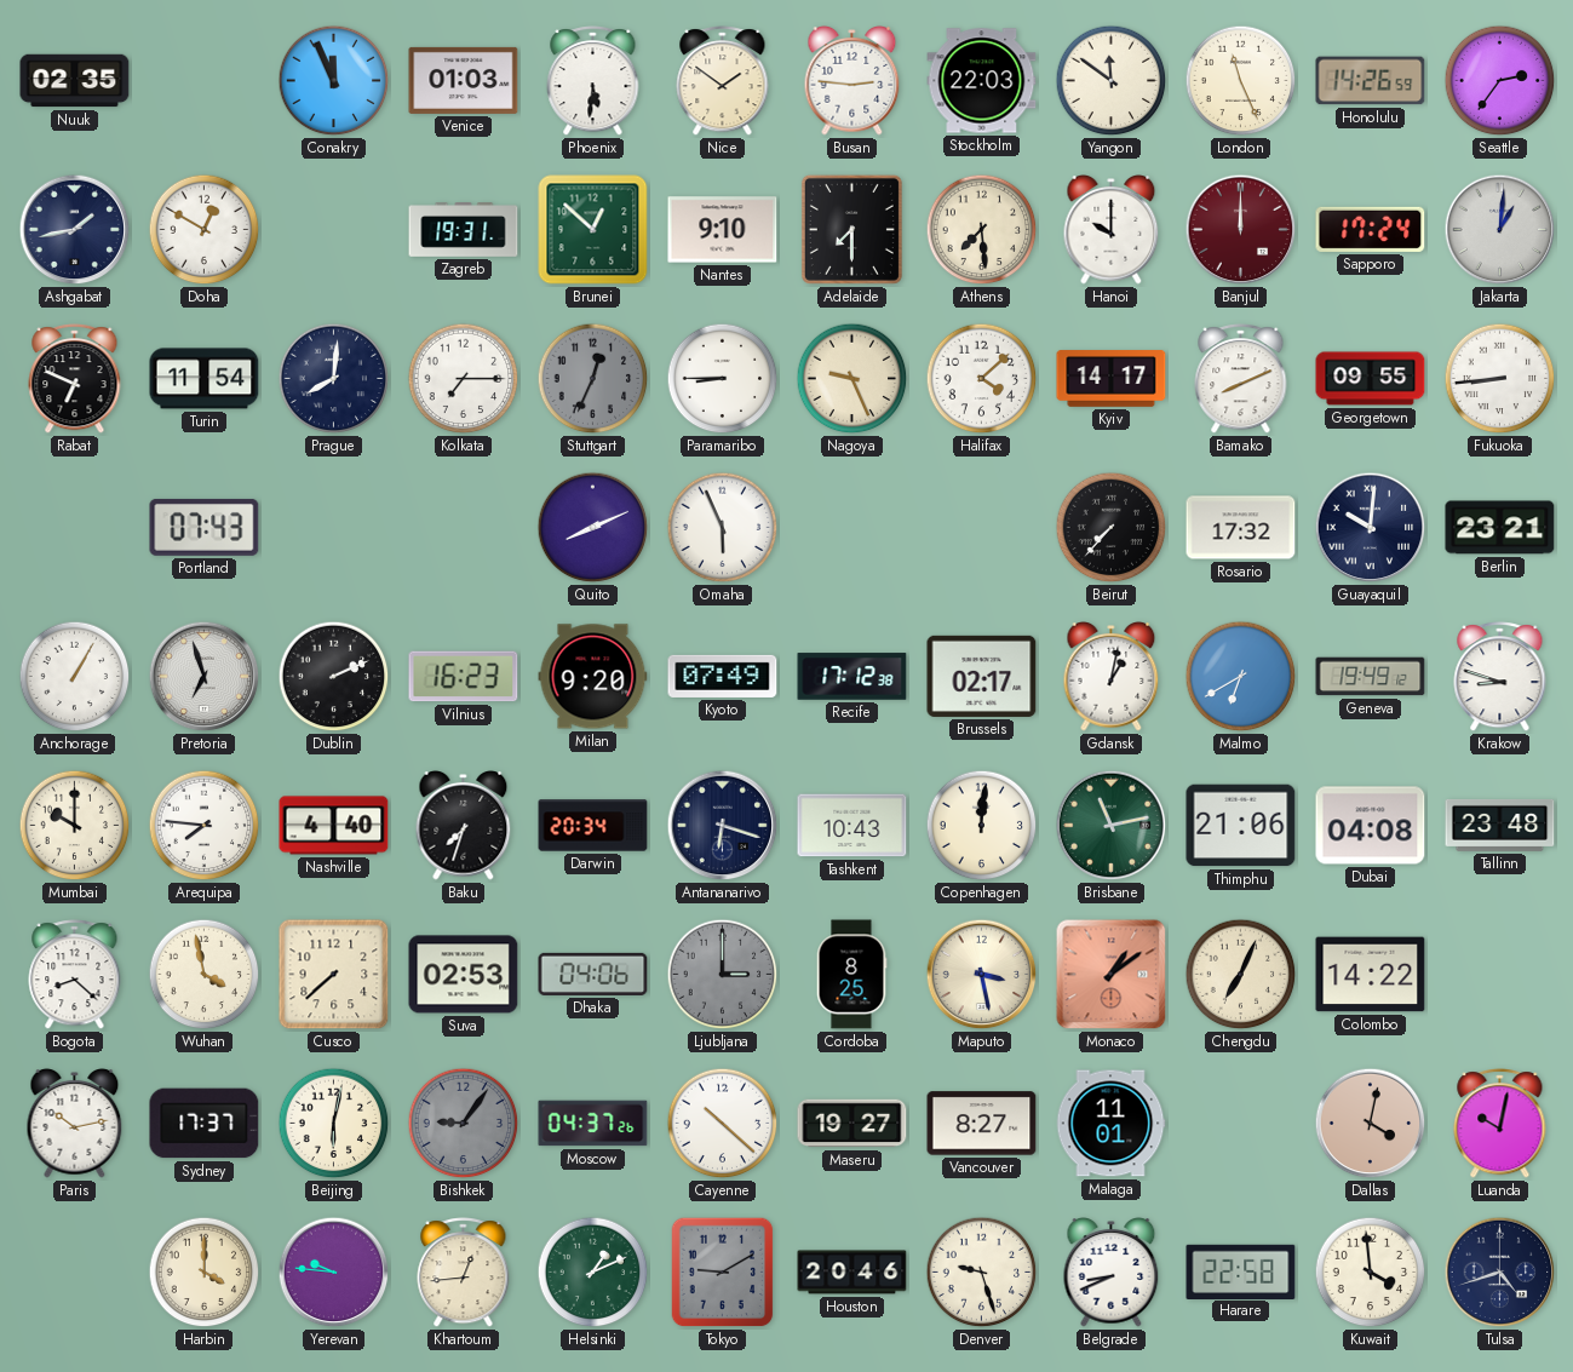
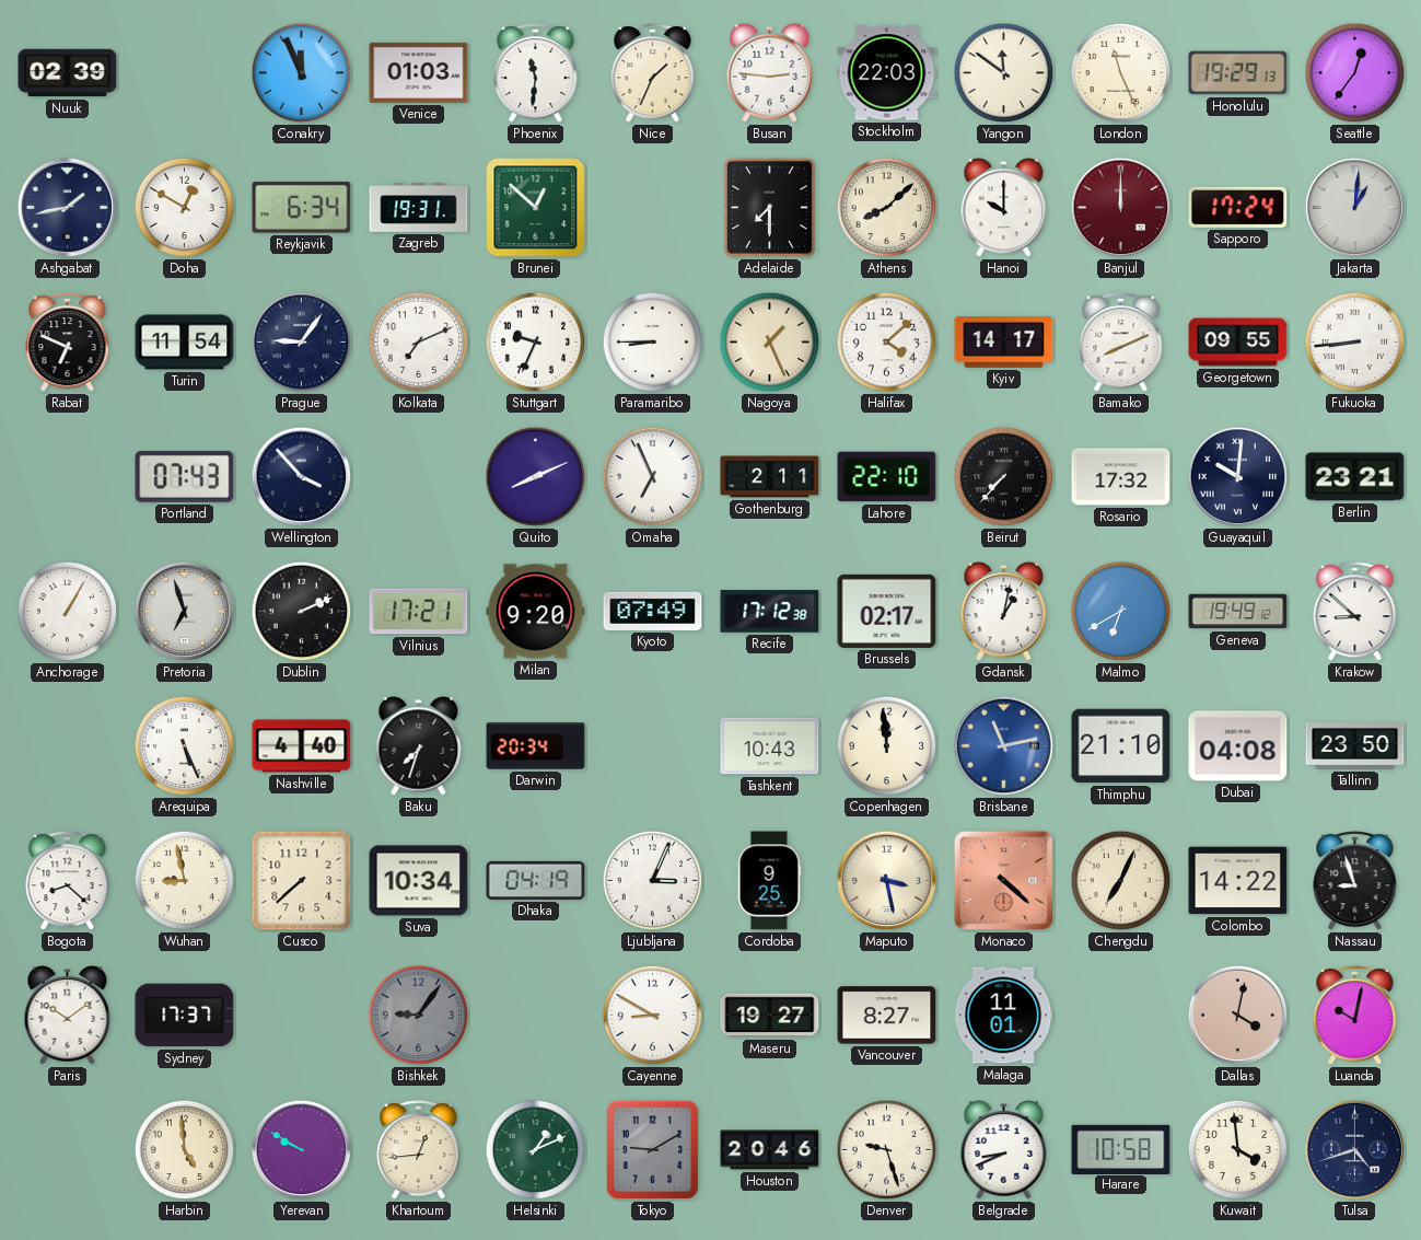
Nuuk: 02:35 -> 02:39
Phoenix: 5:31 -> 11:31
Nice: 1:51 -> 1:34
Honolulu: 14:26 -> 19:29
Seattle: 2:36 -> 12:36
Reykjavik: none -> 6:34
Nantes: 9:10 -> none
Athens: 7:29 -> 8:08
Prague: 8:01 -> 9:06
Kolkata: 7:15 -> 7:11
Stuttgart: 12:34 -> 9:34
Stuttgart dial: grey -> white
Nagoya: 9:26 -> 1:26
Wellington: none -> 3:53
Omaha: 5:56 -> 6:56
Gothenburg: none -> 2:11
Lahore: none -> 22:10
Vilnius: 16:23 -> 17:21
Krakow: 8:48 -> 8:52
Mumbai: 10:00 -> none
Arequipa: 7:46 -> 5:26
Antananarivo: 6:18 -> none
Copenhagen: 12:01 -> 11:59
Brisbane dial: green -> blue
Thimphu: 21:06 -> 21:10
Tallinn: 23:48 -> 23:50
Wuhan: 3:58 -> 8:58
Suva: 02:53 -> 10:34
Dhaka: 04:06 -> 04:19
Ljubljana: 3:00 -> 3:04
Ljubljana dial: grey -> white
Cordoba: 8:25 -> 9:25
Monaco: 1:09 -> 4:22
Nassau: none -> 8:57
Paris: 10:13 -> 10:09
Beijing: 6:02 -> none
Moscow: 04:37 -> none
Cayenne: 10:22 -> 8:50
Harbin: 4:00 -> 4:59
Yerevan: 9:46 -> 9:50
Harare: 22:58 -> 10:58
